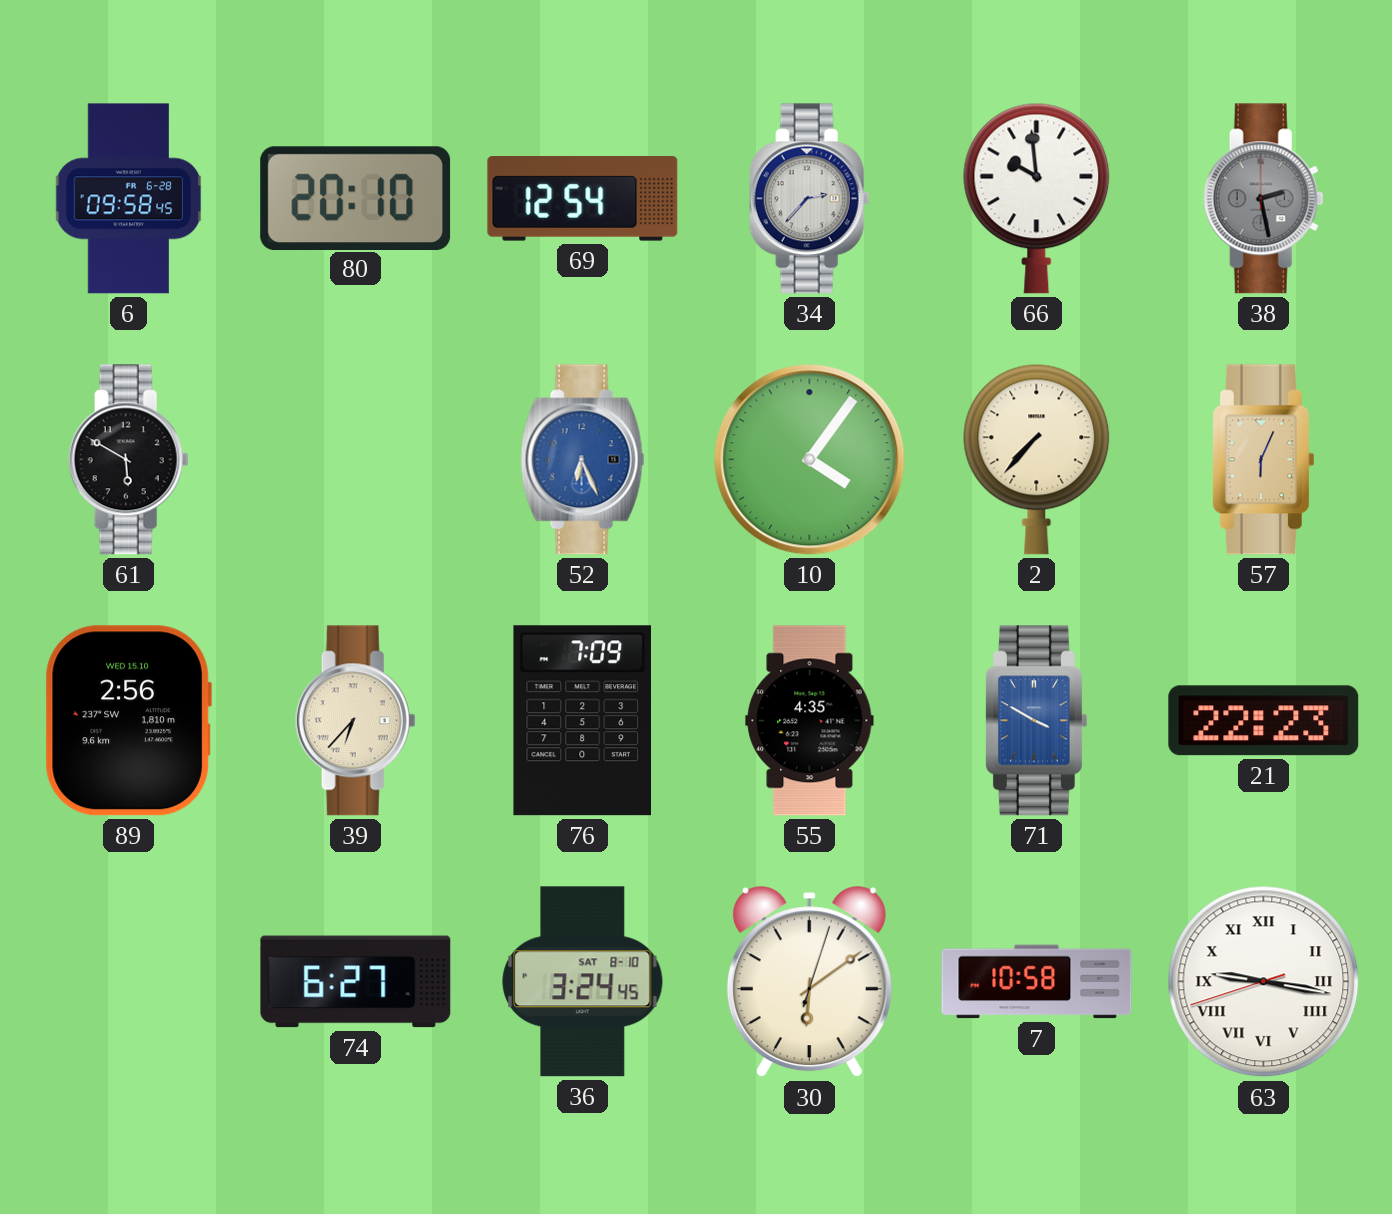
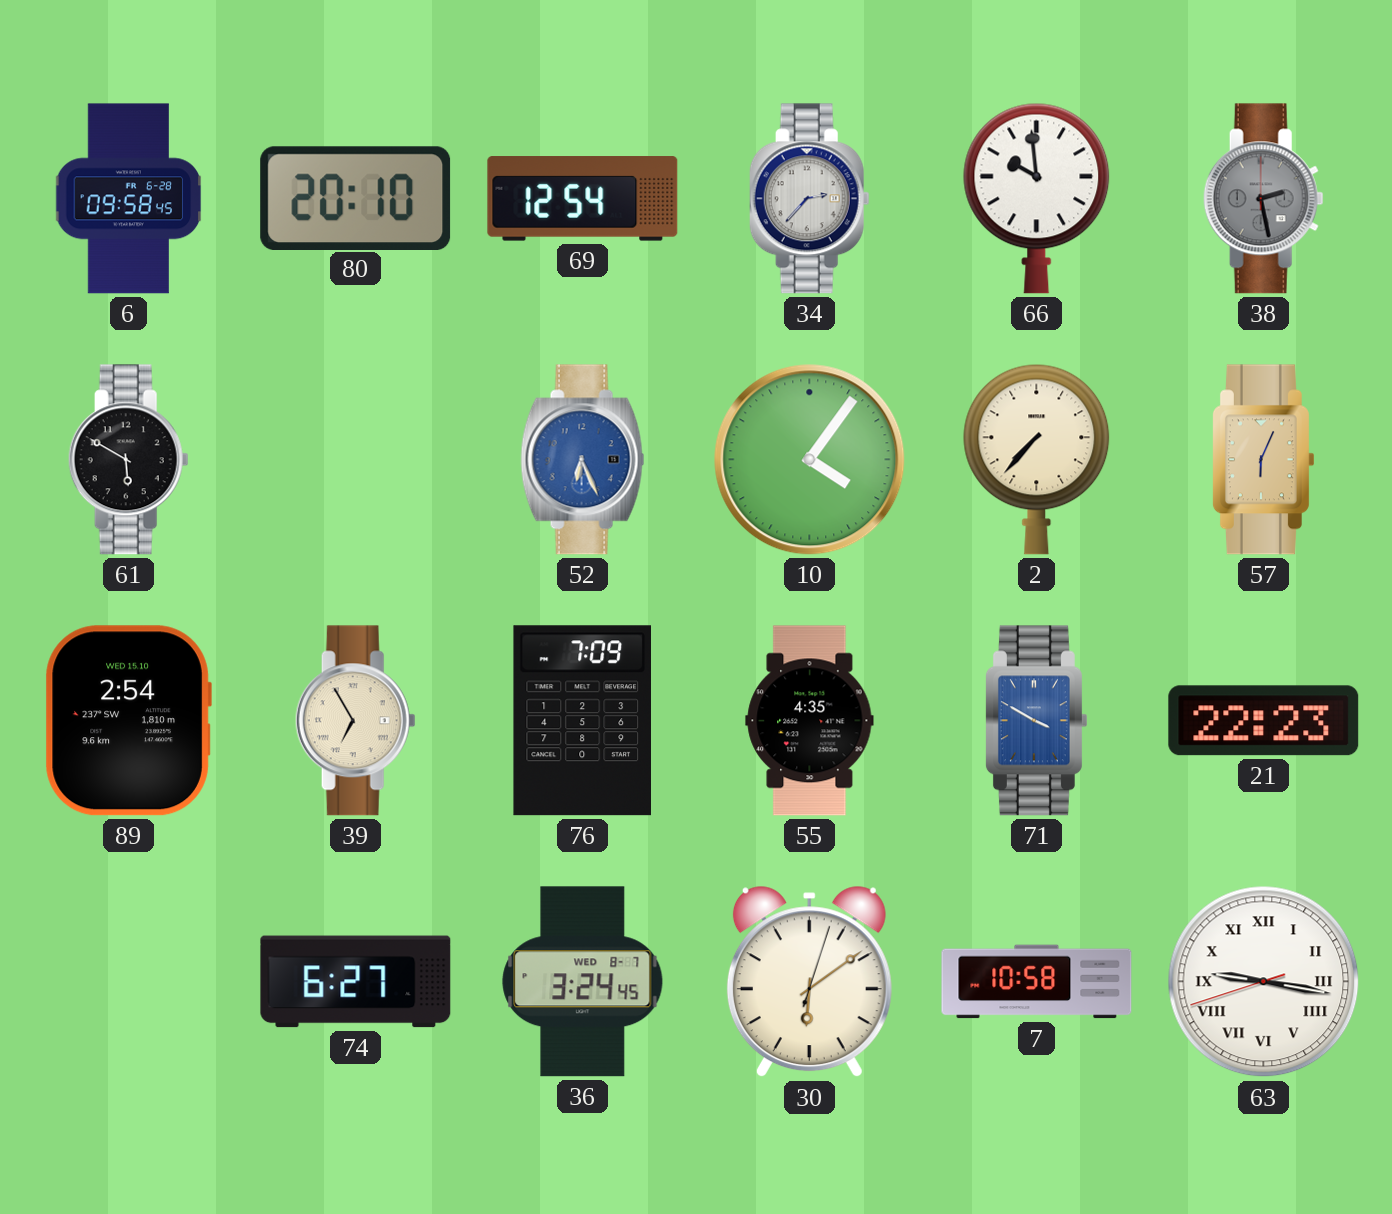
89: 2:56 -> 2:54
39: 6:37 -> 6:55
36 date: SAT 8-10 -> WED 8-7
